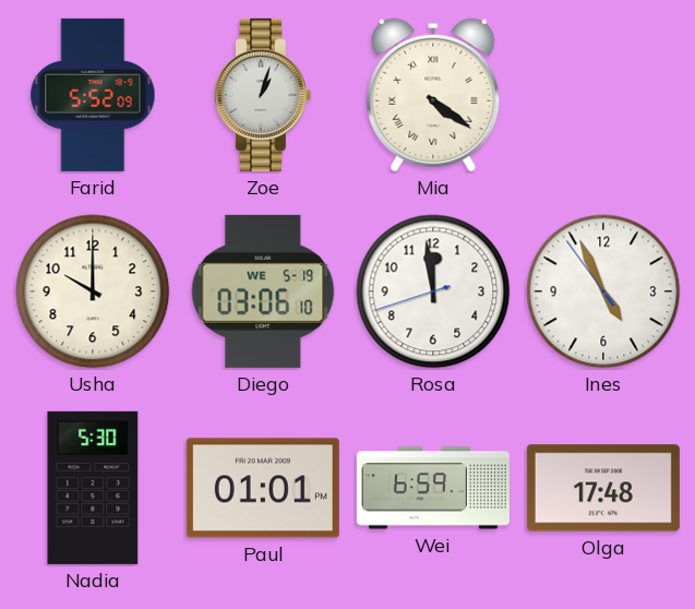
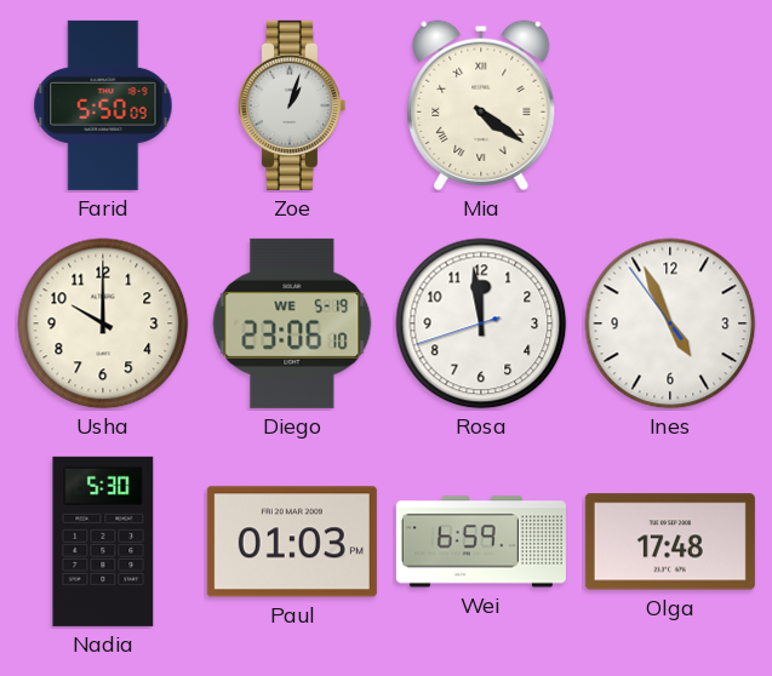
Farid: 5:52 -> 5:50
Diego: 03:06 -> 23:06
Paul: 01:01 -> 01:03
